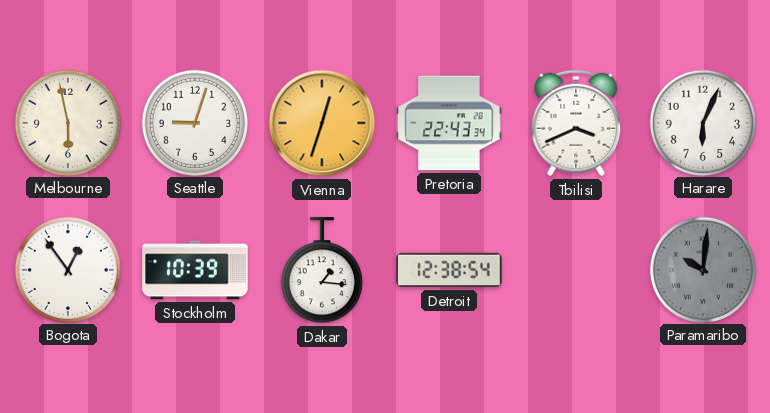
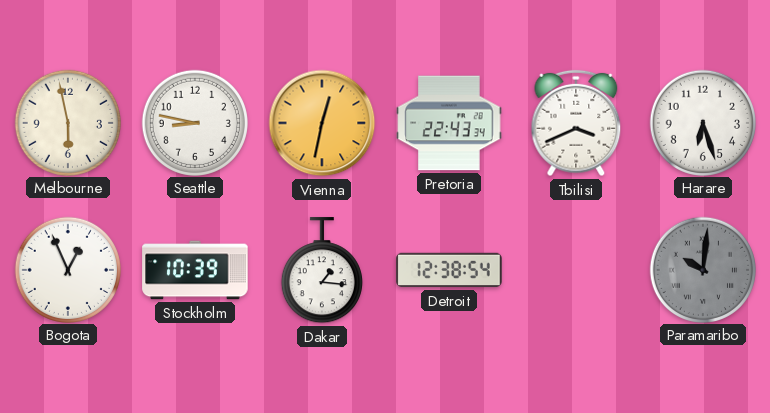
Seattle: 9:03 -> 8:47
Vienna: 12:33 -> 12:32
Harare: 6:04 -> 6:27
Bogota: 12:54 -> 12:56
